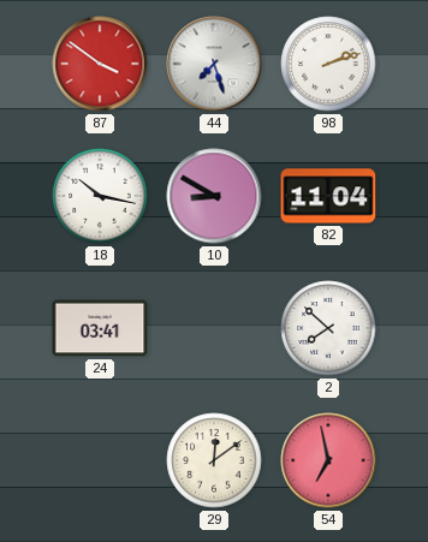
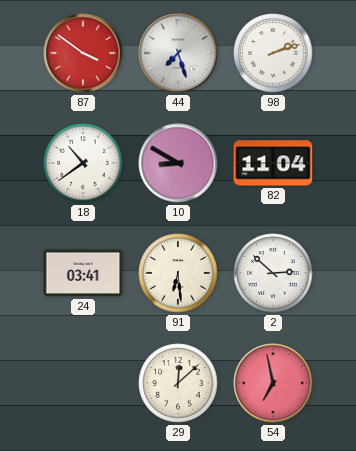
18: 10:17 -> 10:39
91: none -> 6:29
2: 7:52 -> 2:52
29: 12:09 -> 12:08
